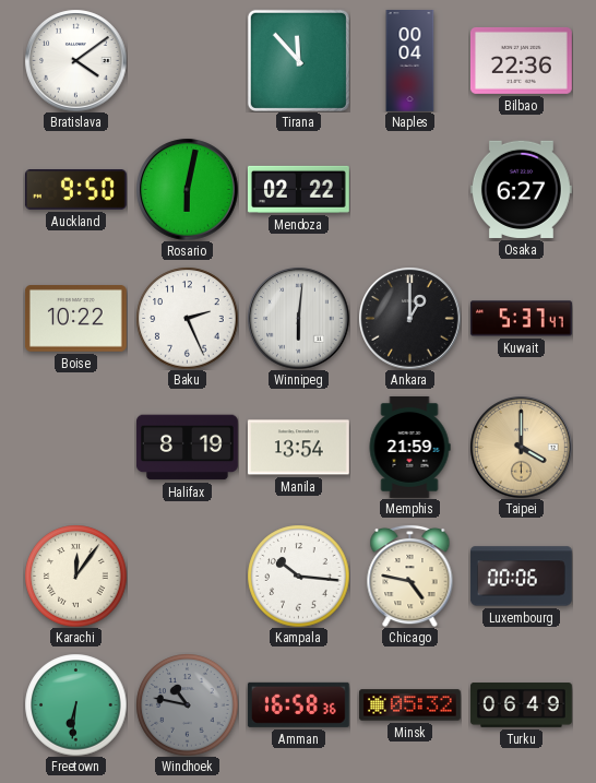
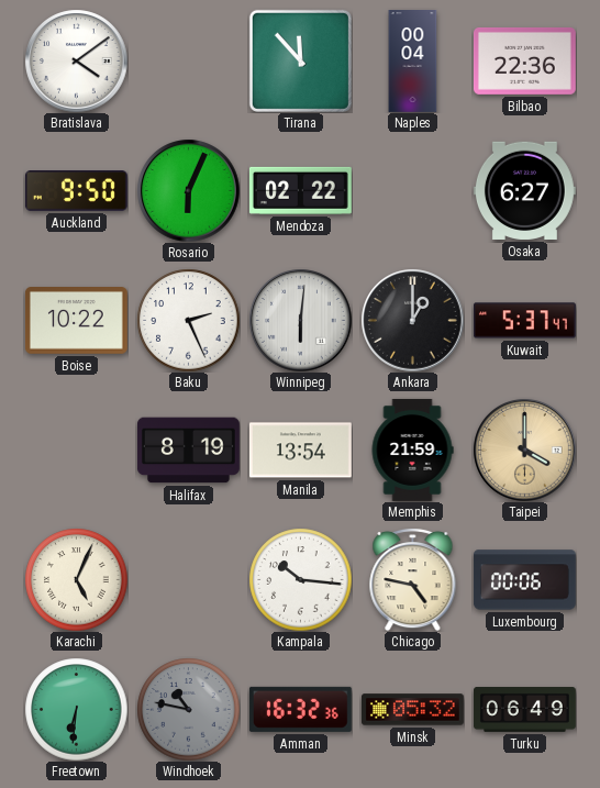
Rosario: 6:02 -> 6:04
Karachi: 12:06 -> 5:04
Amman: 16:58 -> 16:32
